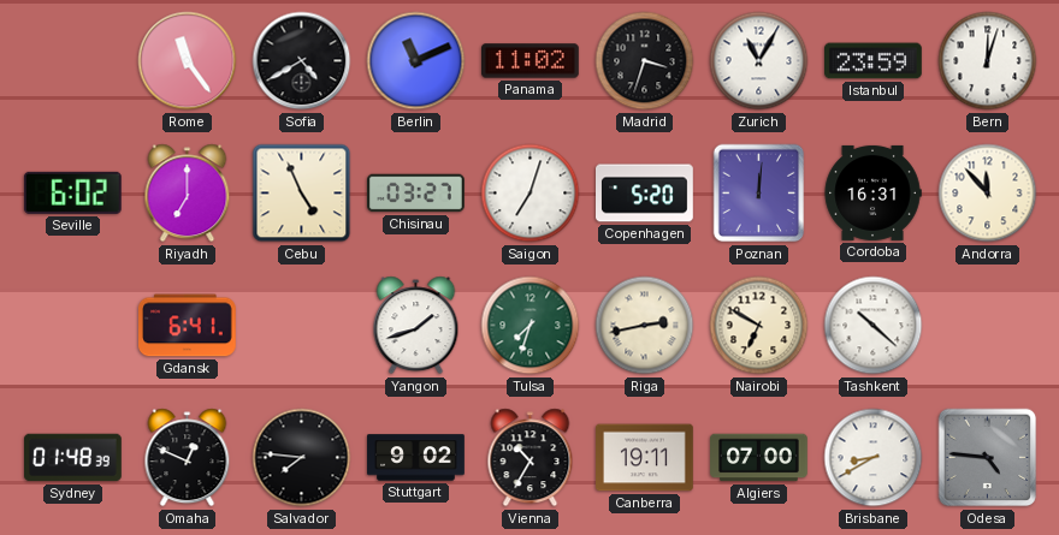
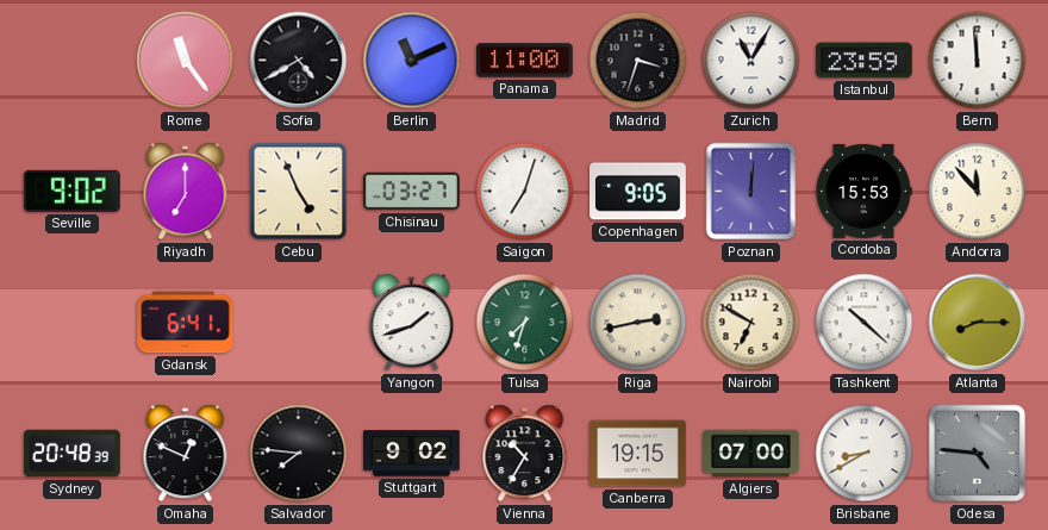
Panama: 11:02 -> 11:00
Bern: 12:03 -> 11:59
Seville: 6:02 -> 9:02
Copenhagen: 5:20 -> 9:05
Cordoba: 16:31 -> 15:53
Atlanta: none -> 8:15
Sydney: 01:48 -> 20:48
Canberra: 19:11 -> 19:15
